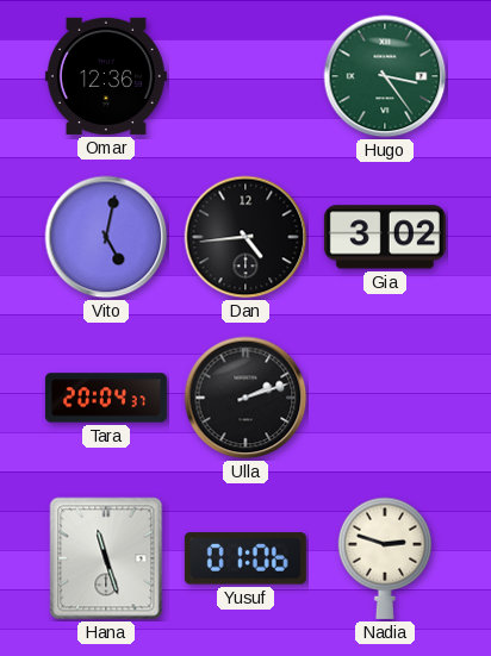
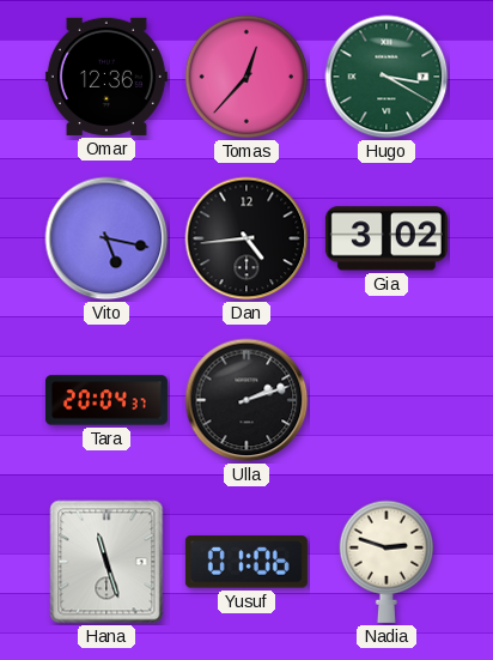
Tomas: none -> 12:37
Hugo: 3:24 -> 3:20
Vito: 5:02 -> 5:17
